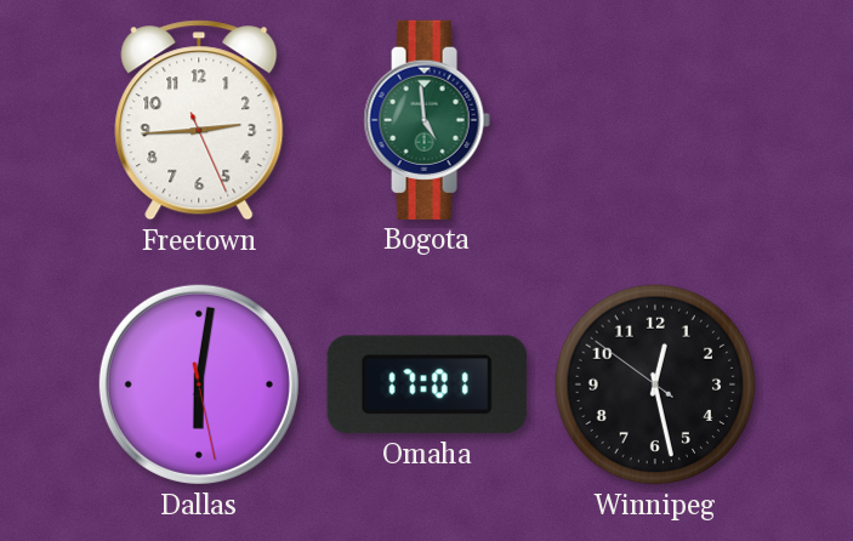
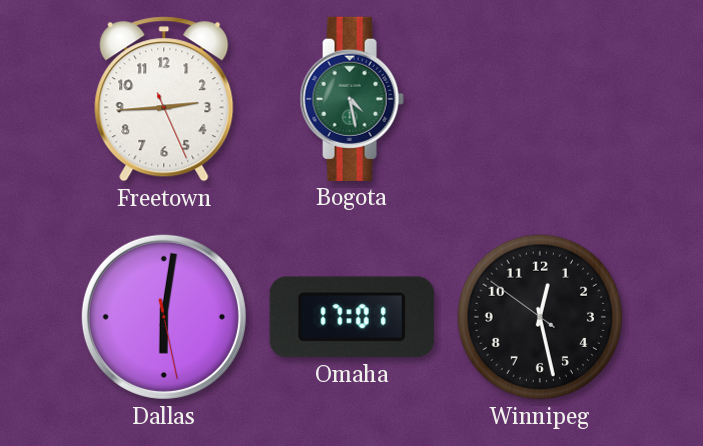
Bogota: 4:59 -> 4:28
